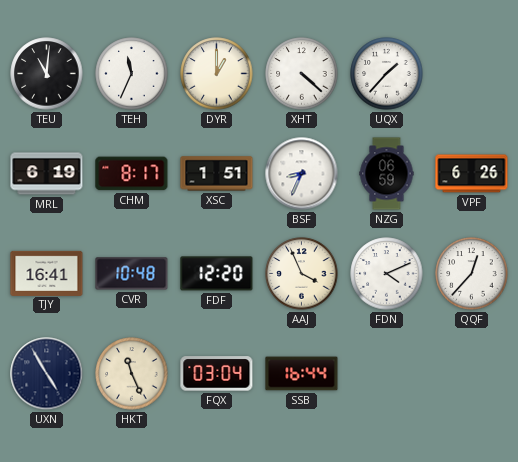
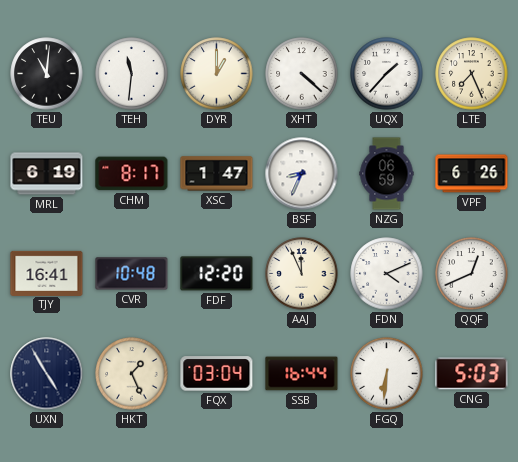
TEH: 11:34 -> 11:31
LTE: none -> 7:26
XSC: 1:51 -> 1:47
AAJ: 3:56 -> 11:56
QQF: 12:37 -> 12:41
HKT: 11:26 -> 1:26
FGQ: none -> 6:31
CNG: none -> 5:03
